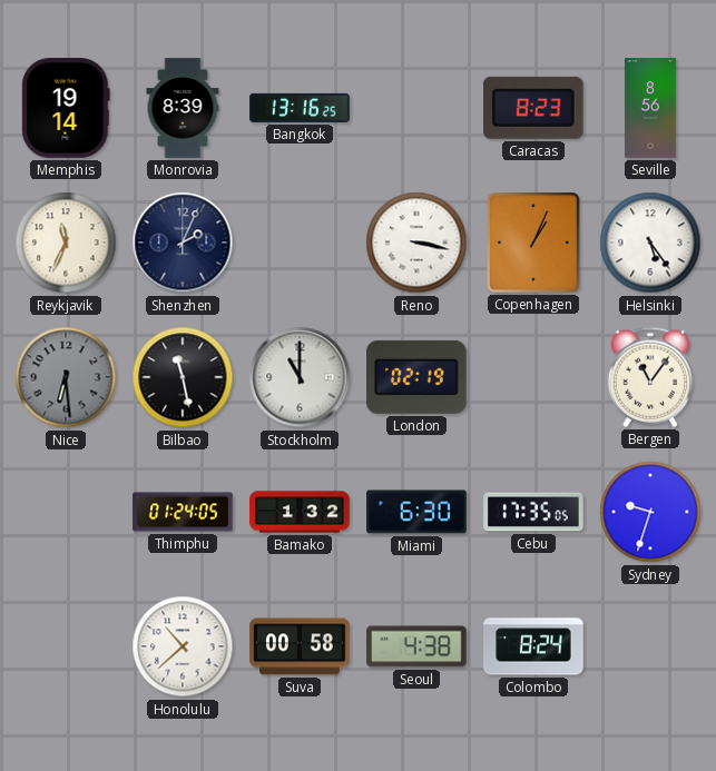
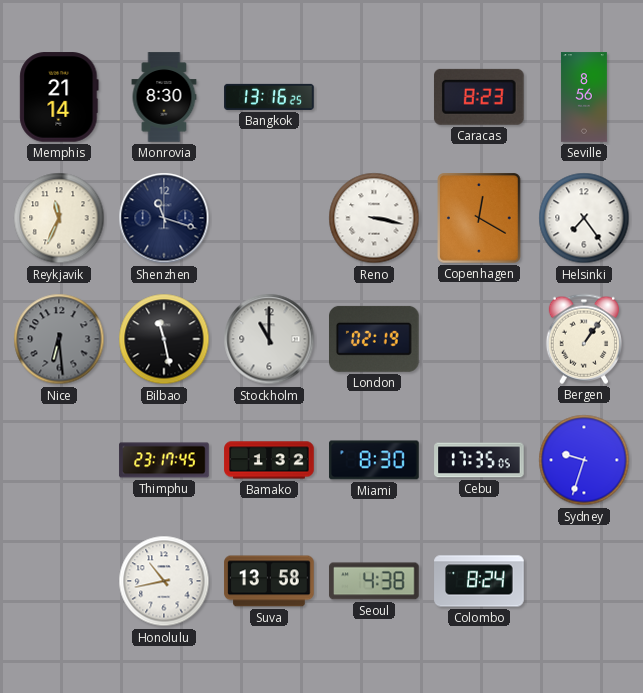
Memphis: 19:14 -> 21:14
Monrovia: 8:39 -> 8:30
Shenzhen: 2:04 -> 11:18
Copenhagen: 1:04 -> 12:20
Helsinki: 5:24 -> 7:24
Bergen: 11:06 -> 1:06
Thimphu: 01:24 -> 23:17
Miami: 6:30 -> 8:30
Honolulu: 10:38 -> 10:43
Suva: 00:58 -> 13:58
